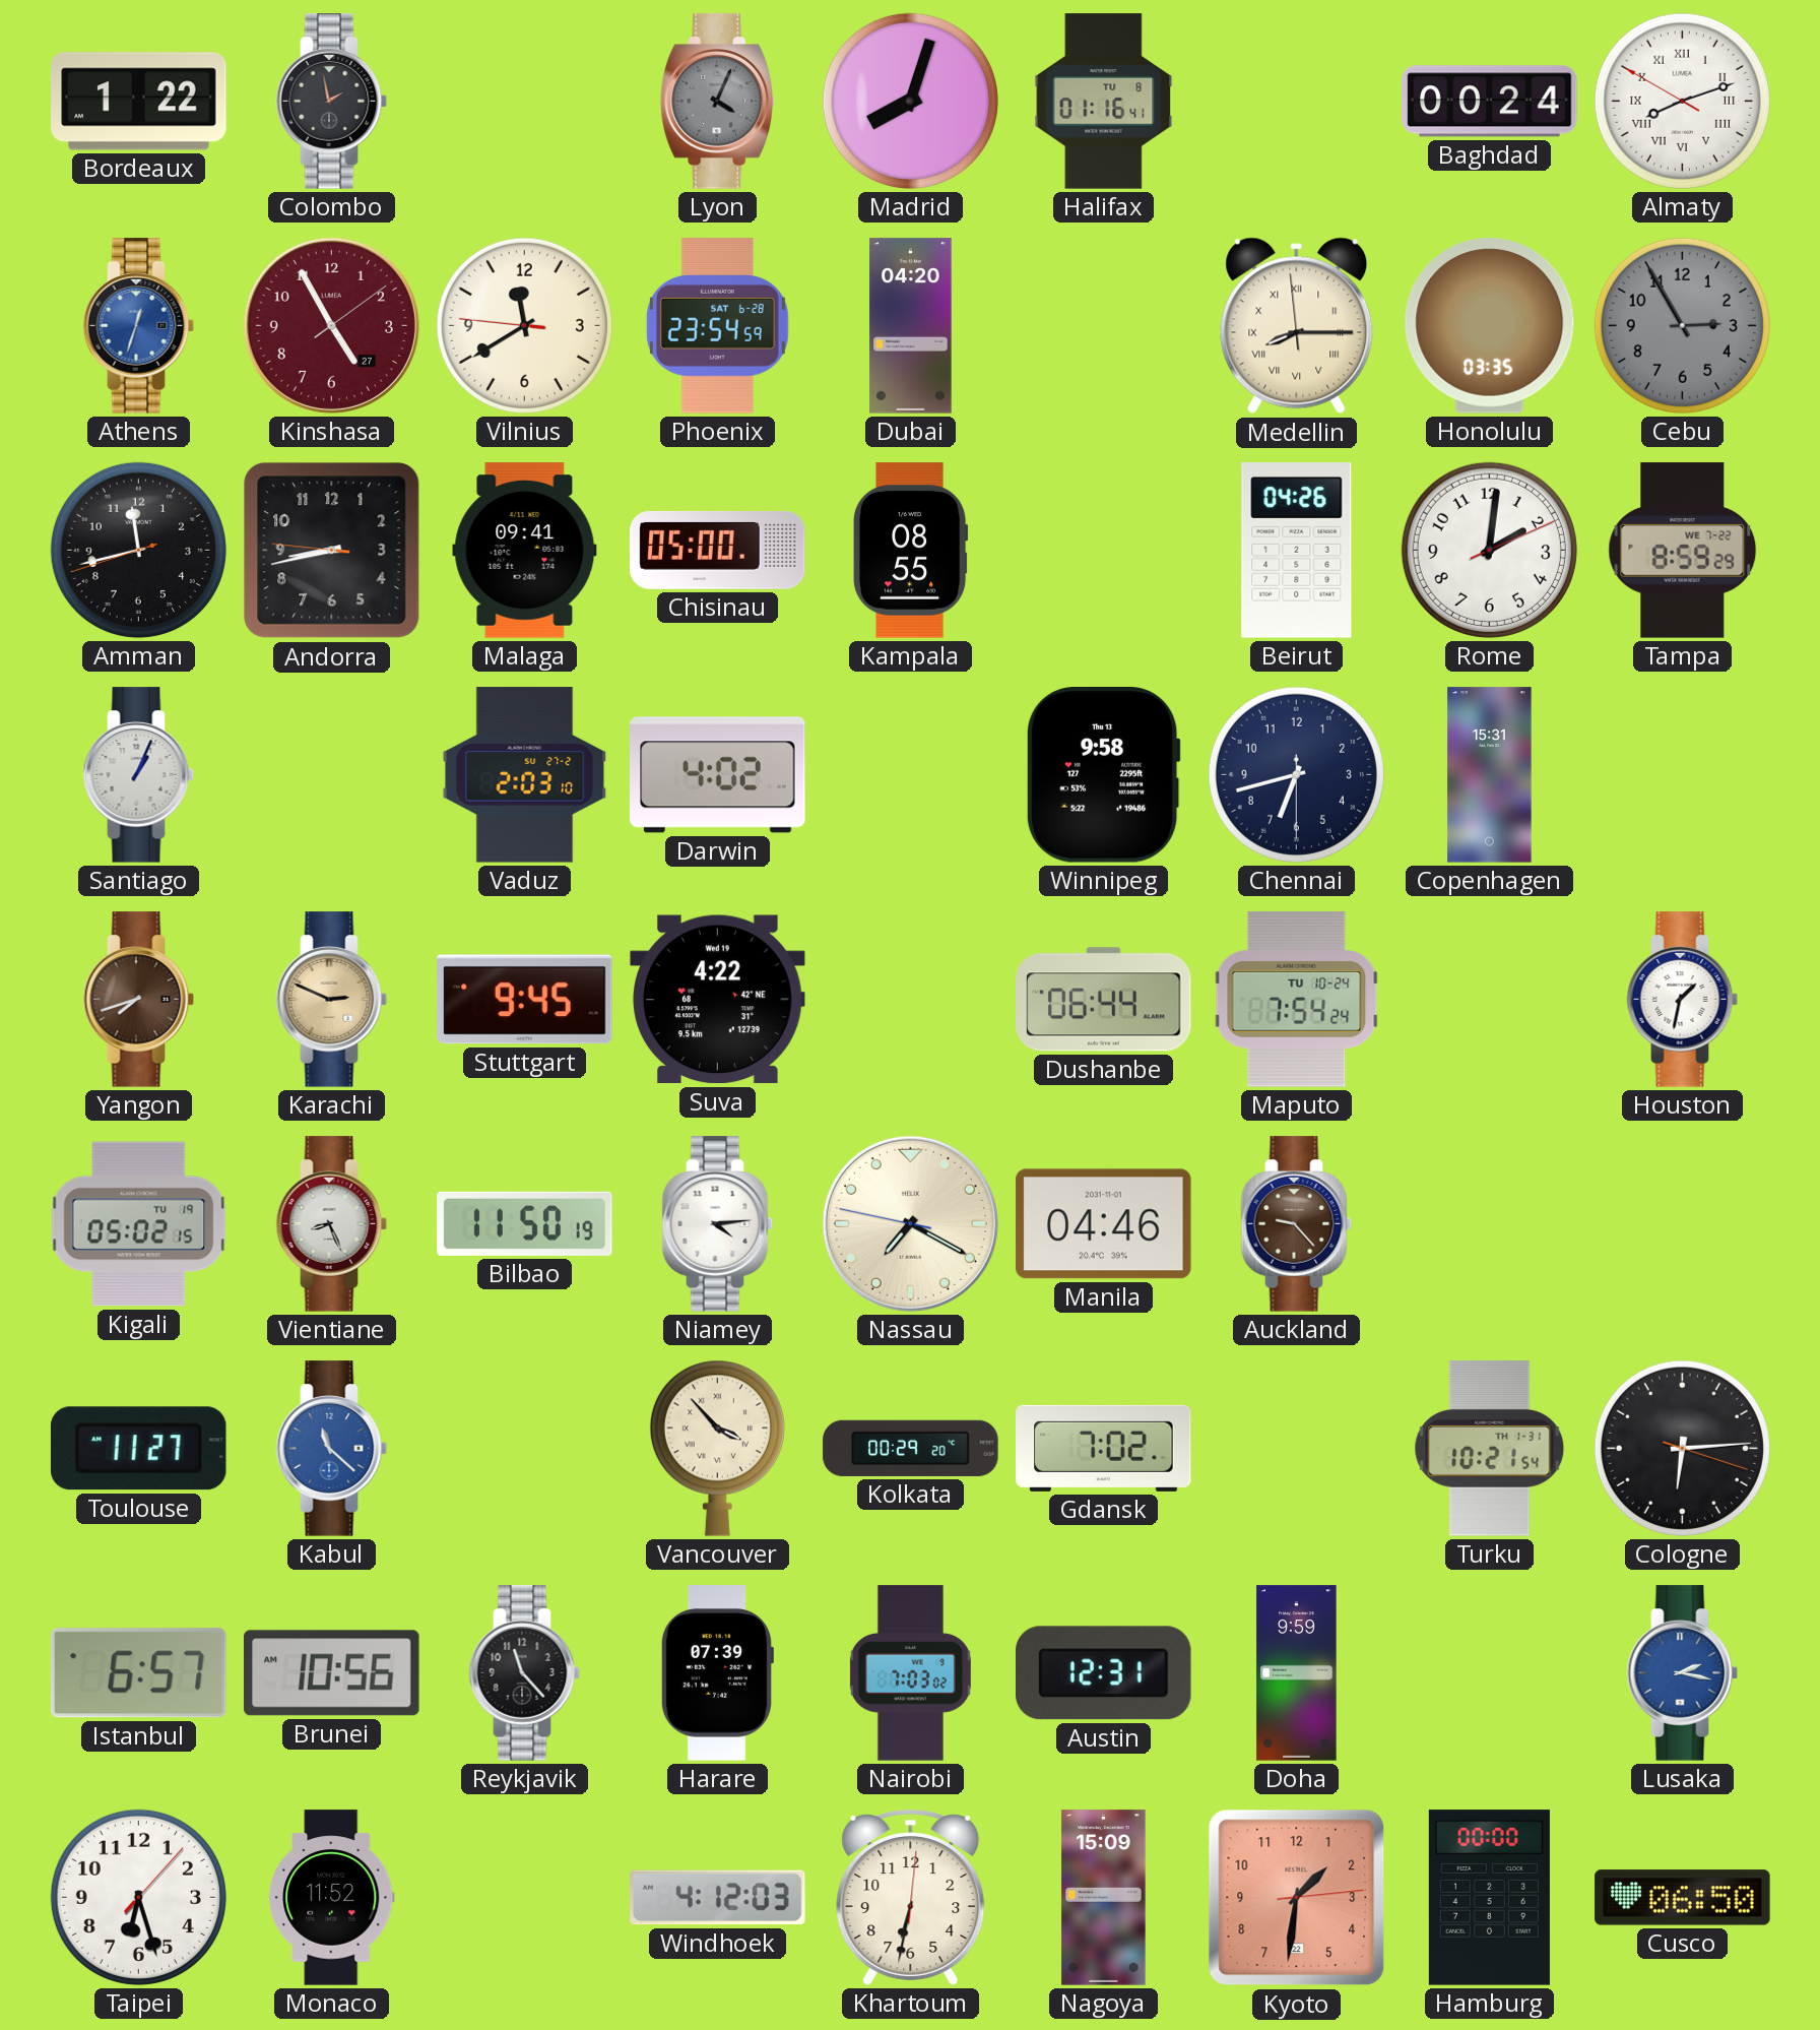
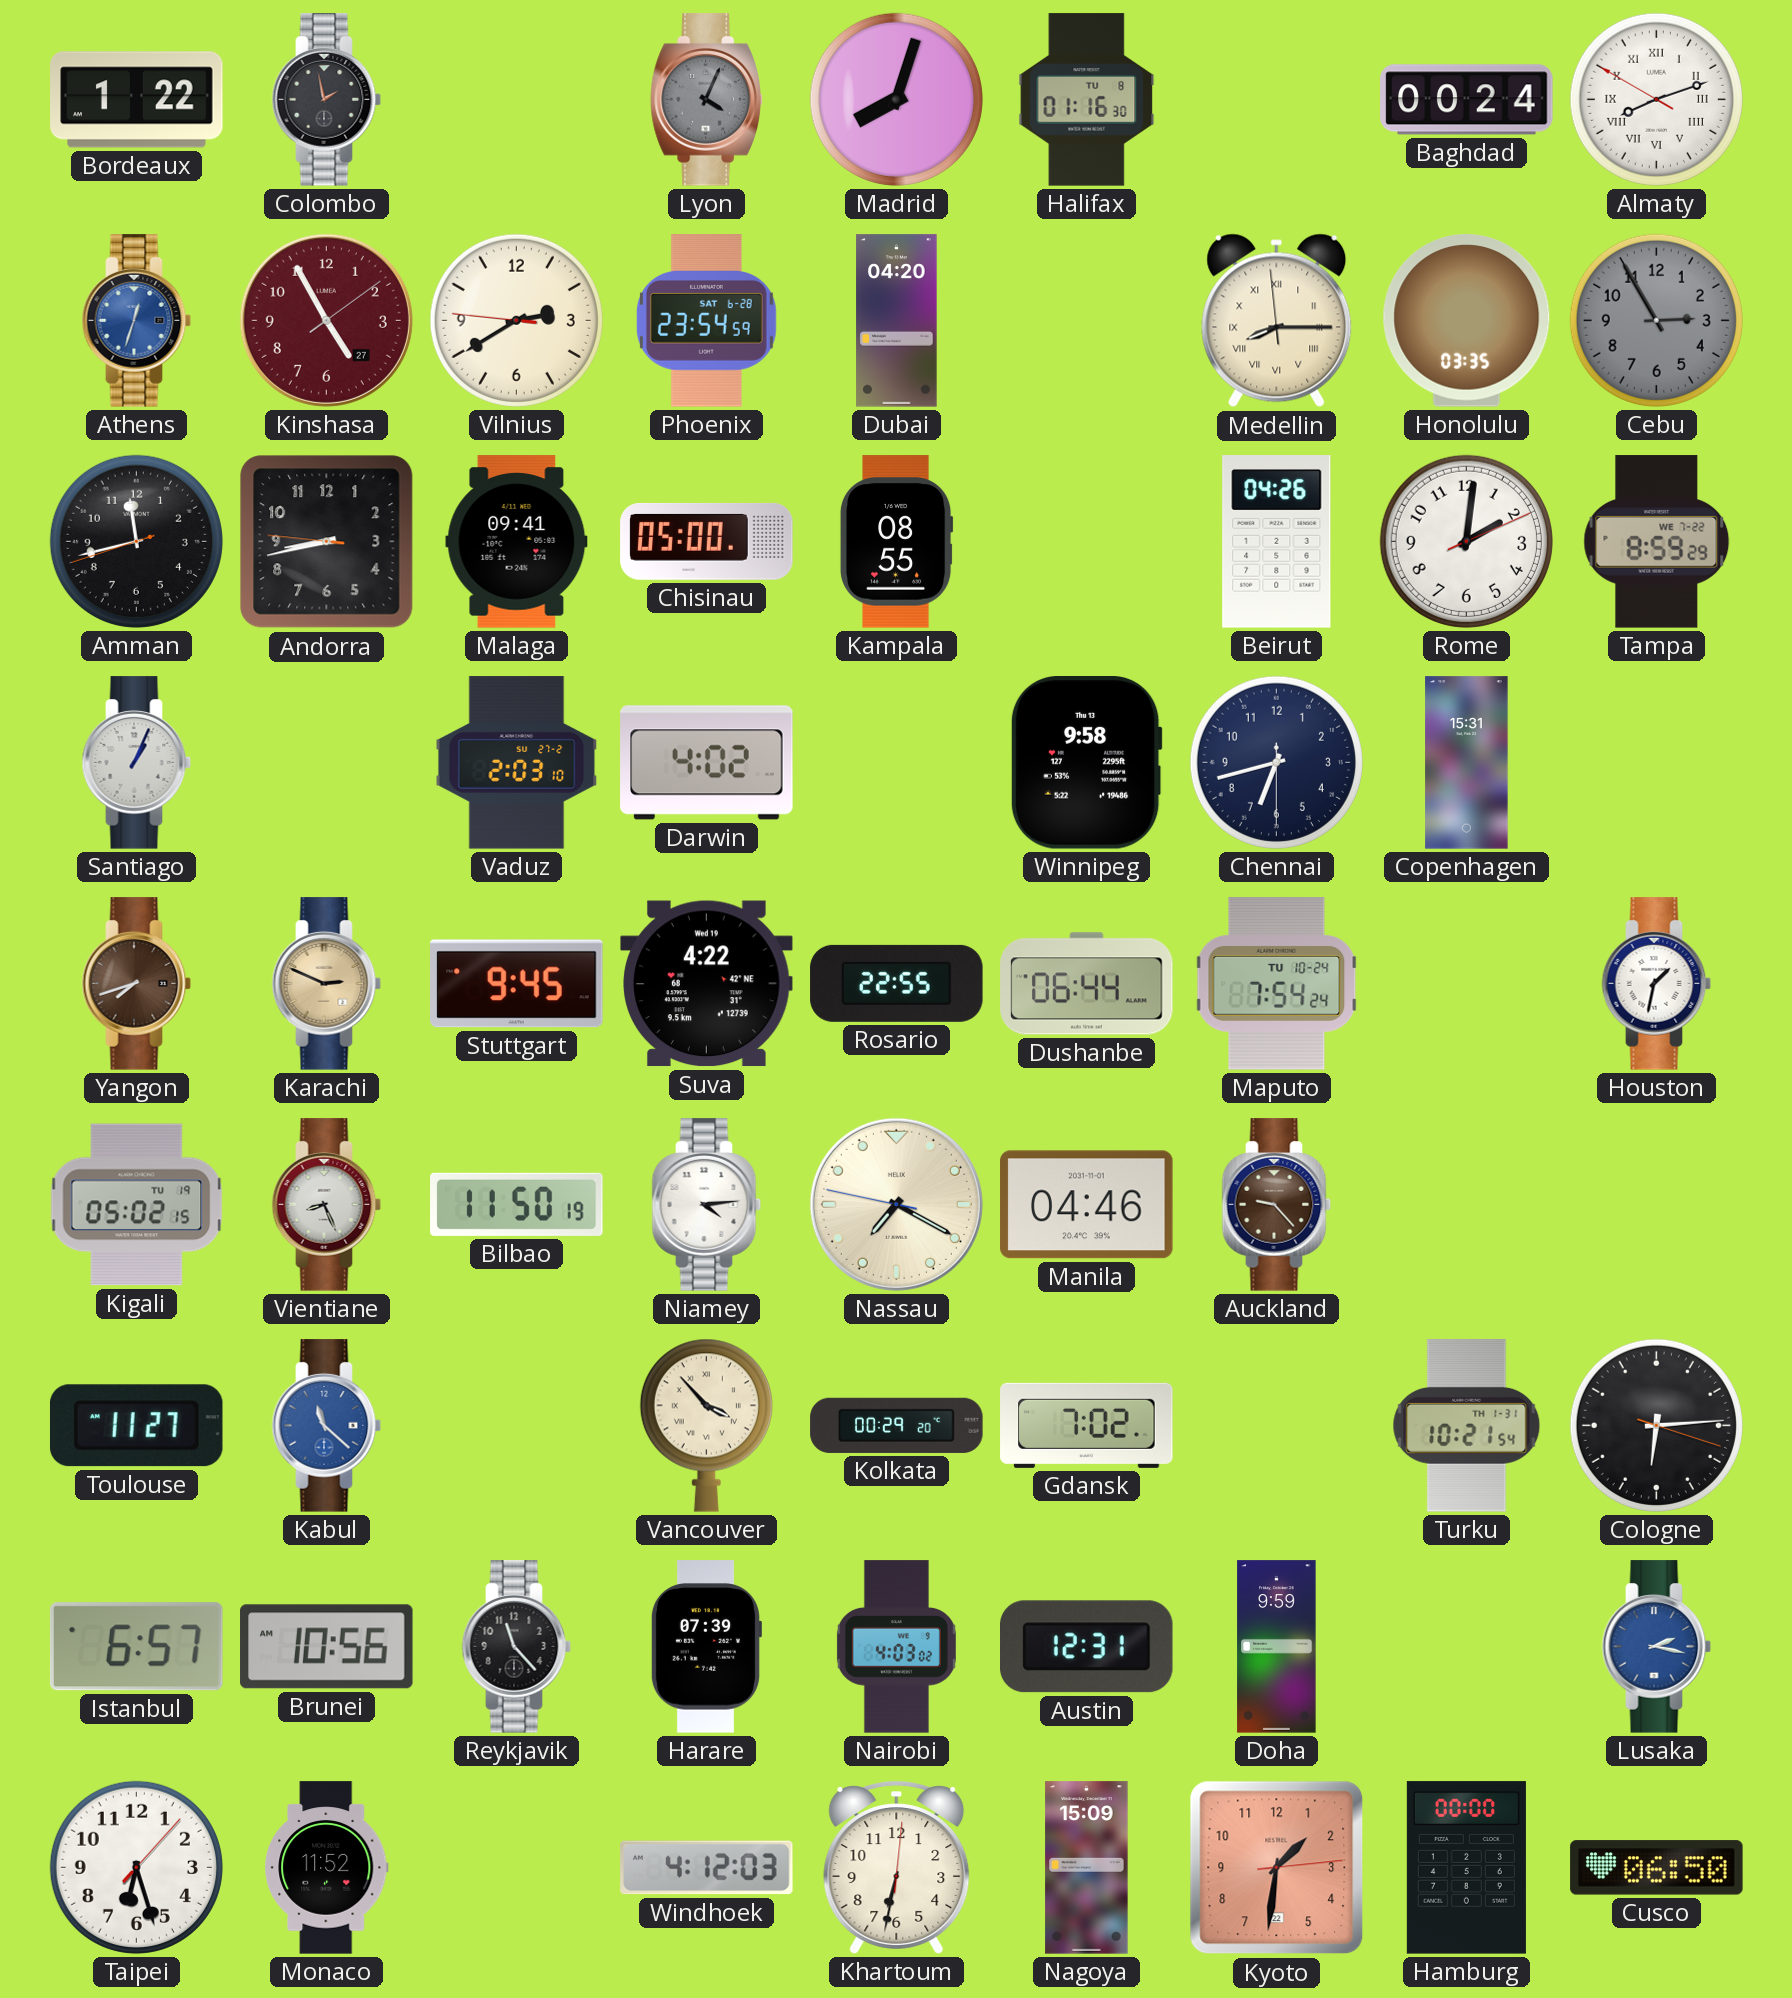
Halifax: 01:16:41 -> 01:16:30
Vilnius: 11:39 -> 2:39
Rosario: none -> 22:55
Nairobi: 7:03 -> 4:03
